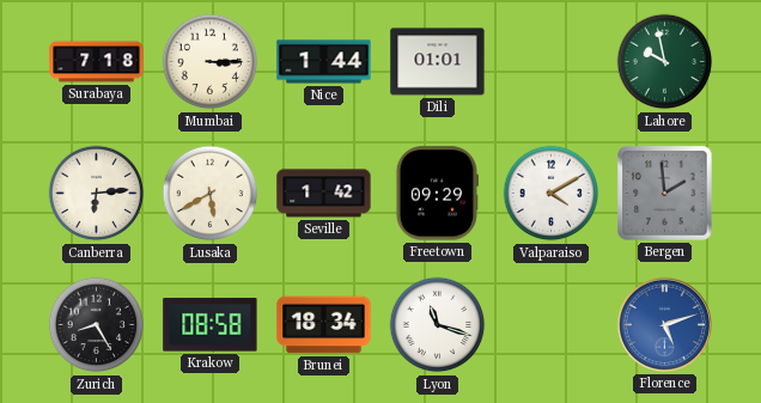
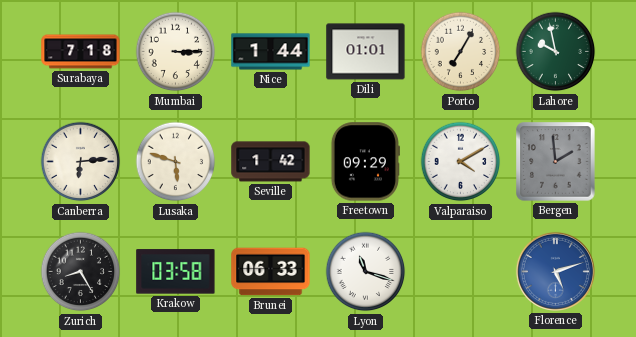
Porto: none -> 7:05
Lusaka: 5:40 -> 5:48
Krakow: 08:58 -> 03:58
Brunei: 18:34 -> 06:33
